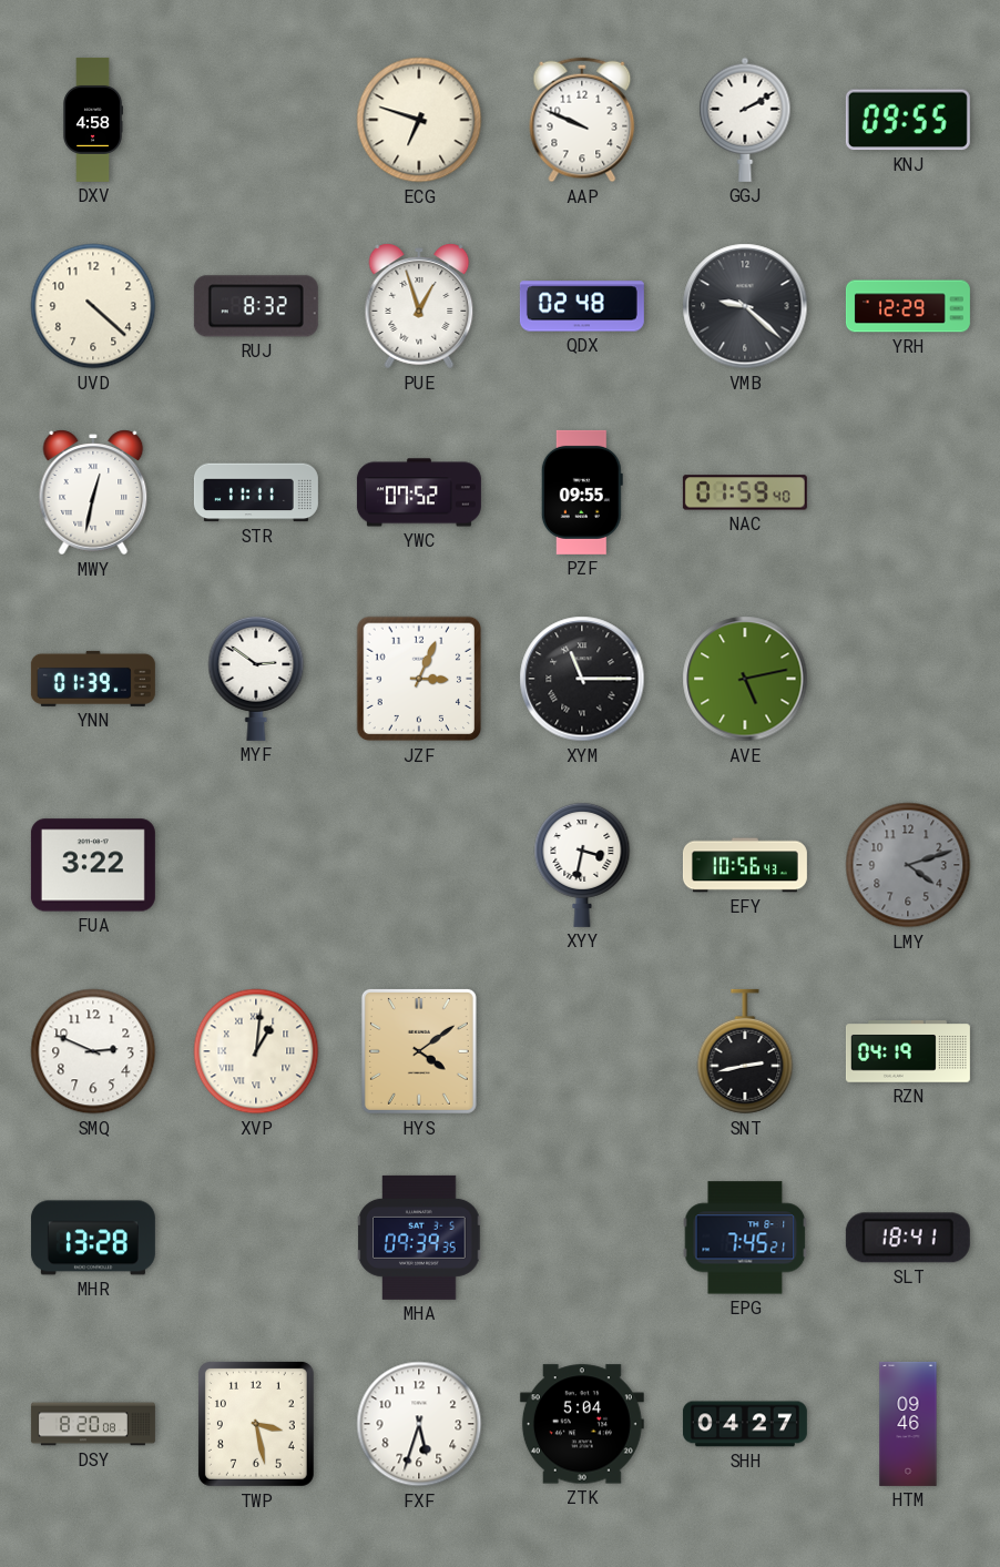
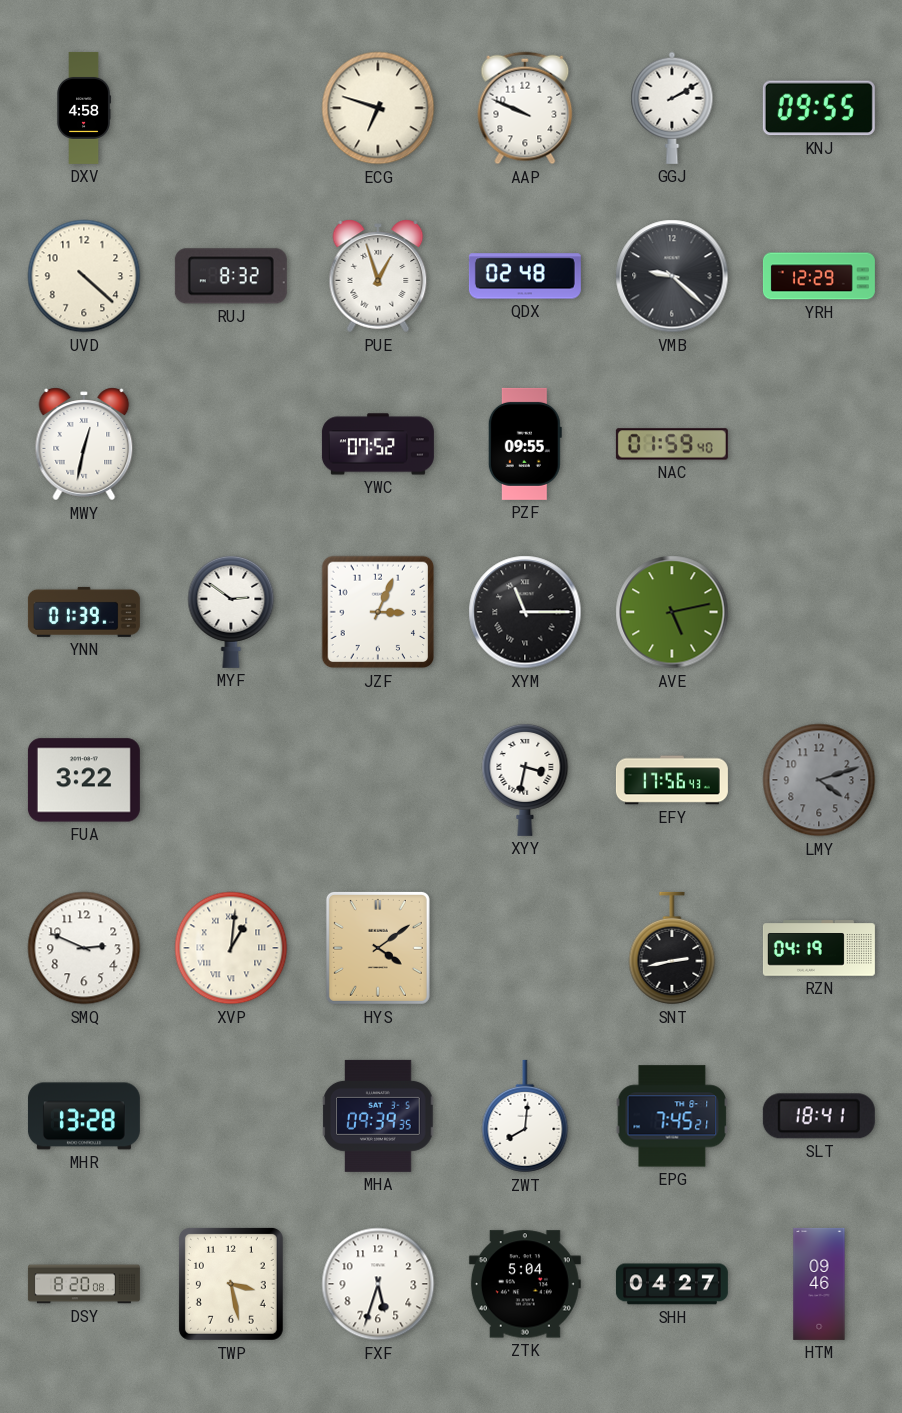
STR: 11:11 -> none
EFY: 10:56 -> 17:56
ZWT: none -> 8:01
